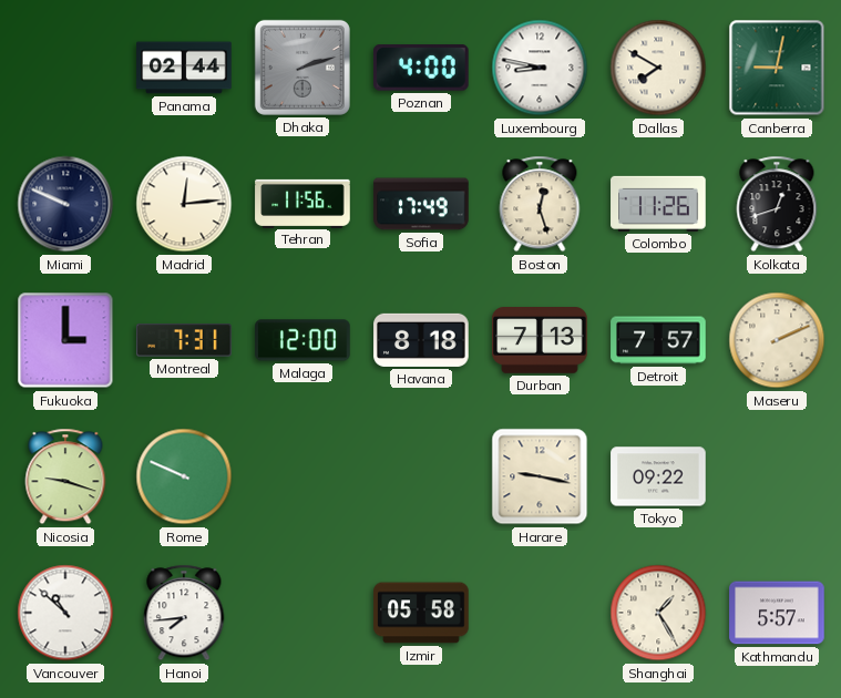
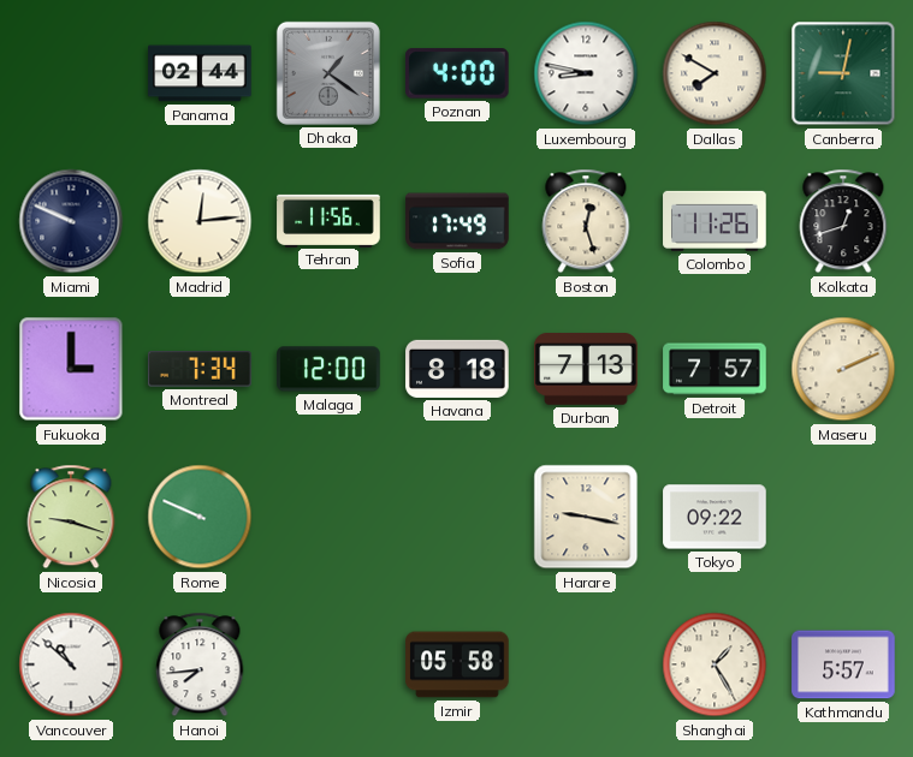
Dhaka: 2:12 -> 1:21
Montreal: 7:31 -> 7:34
